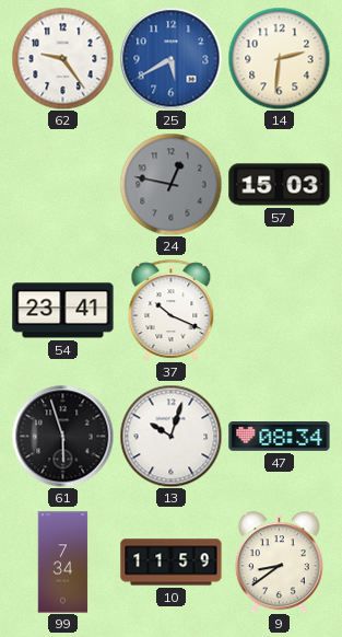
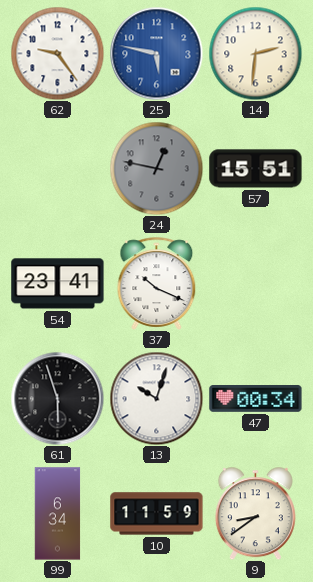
25: 5:40 -> 5:47
57: 15:03 -> 15:51
47: 08:34 -> 00:34
99: 7:34 -> 6:34
